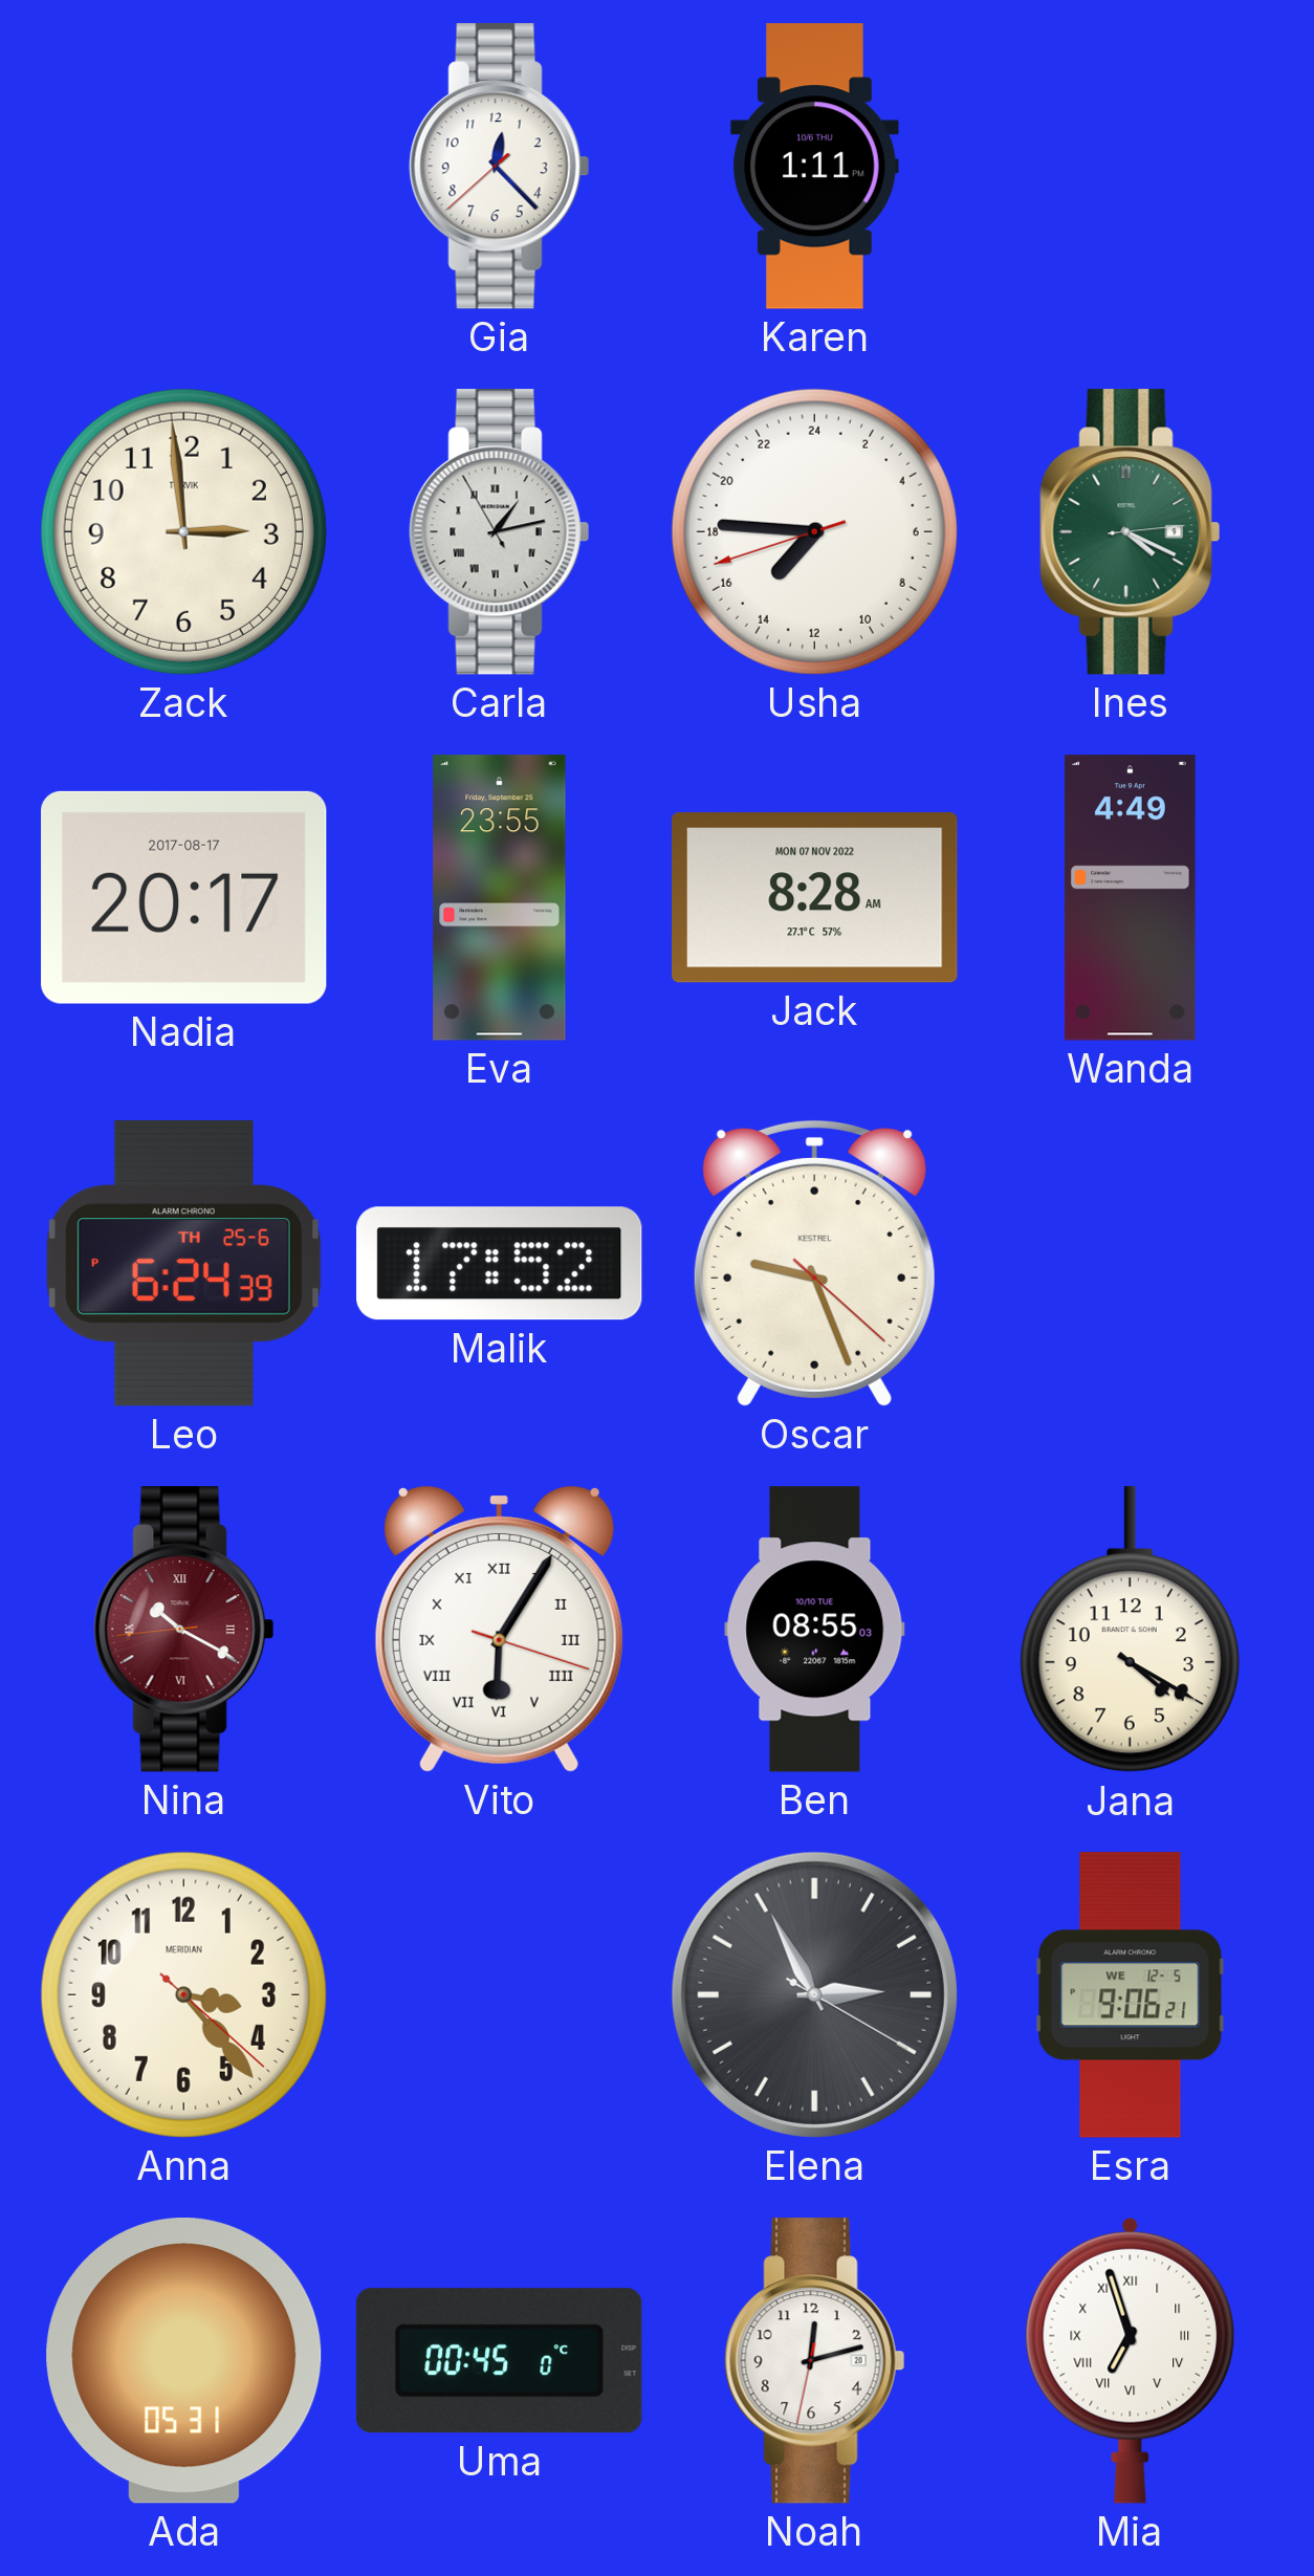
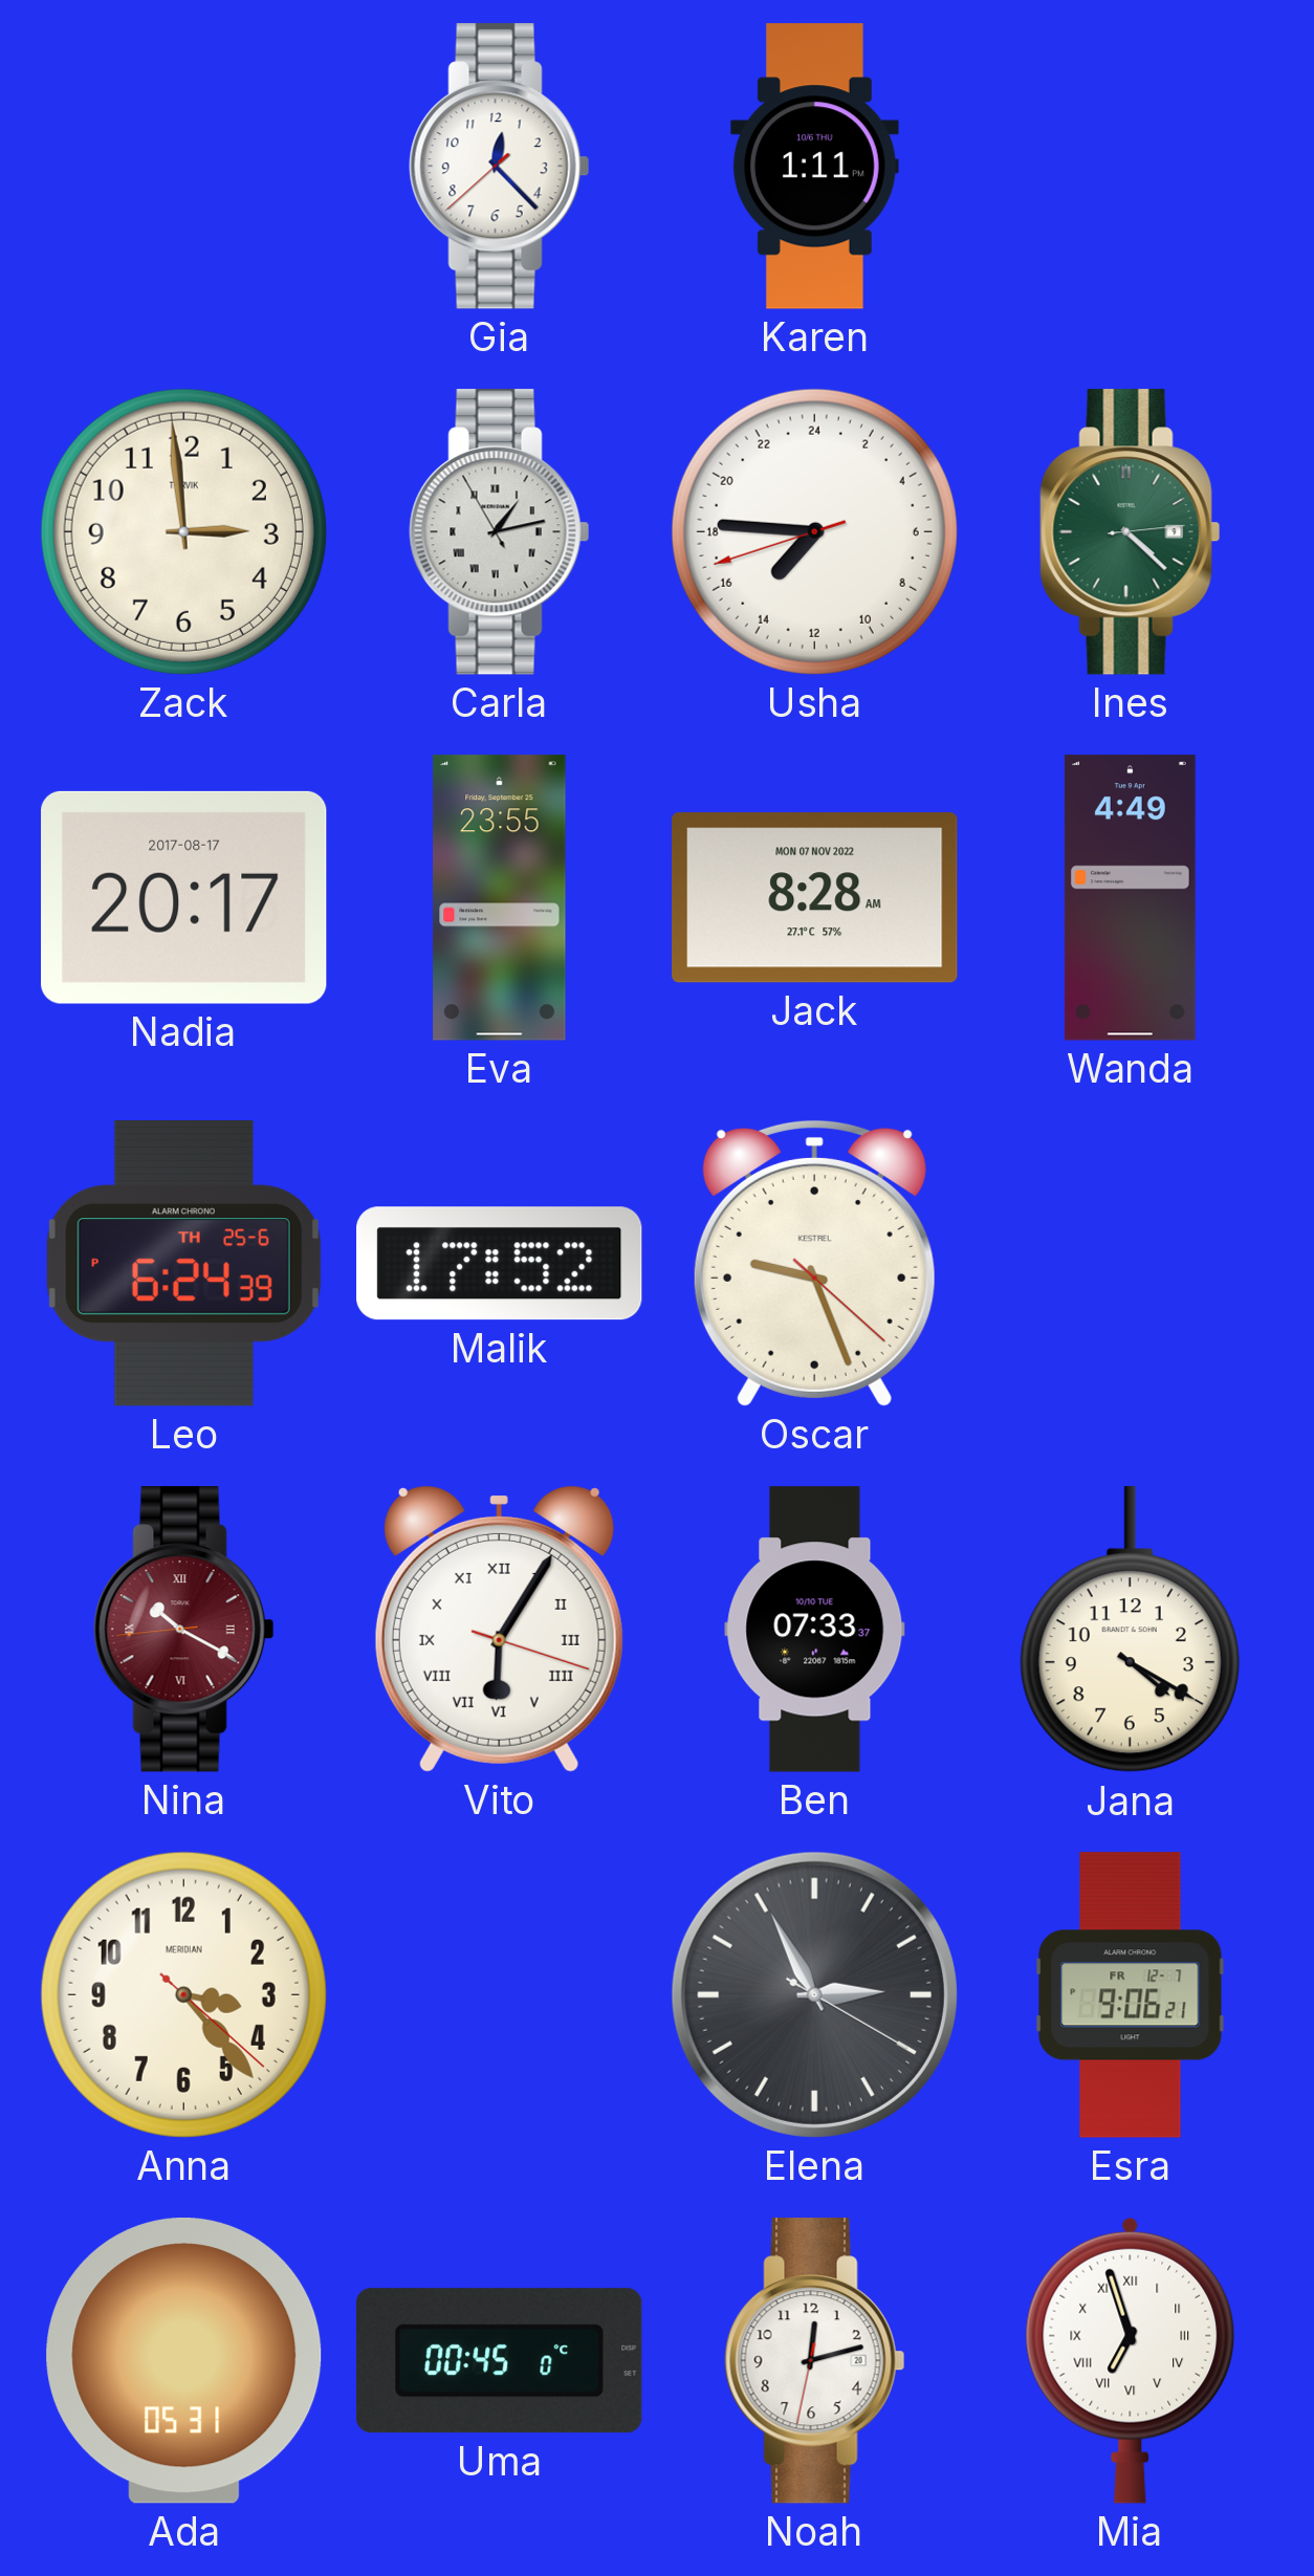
Ines: 4:19 -> 4:22
Ben: 08:55 -> 07:33
Esra date: WE 12-5 -> FR 12-7
